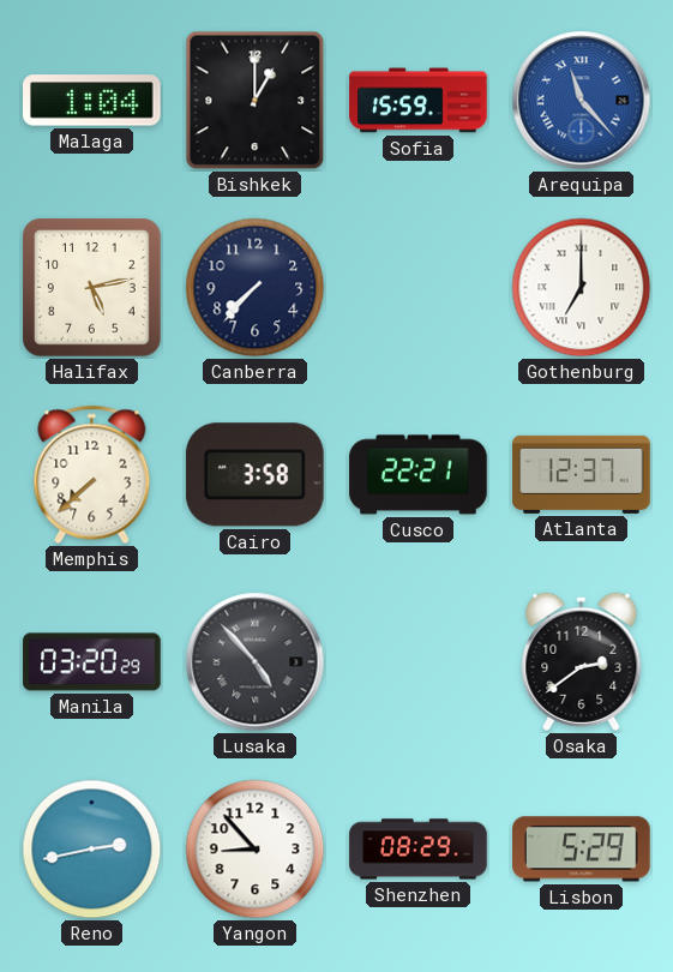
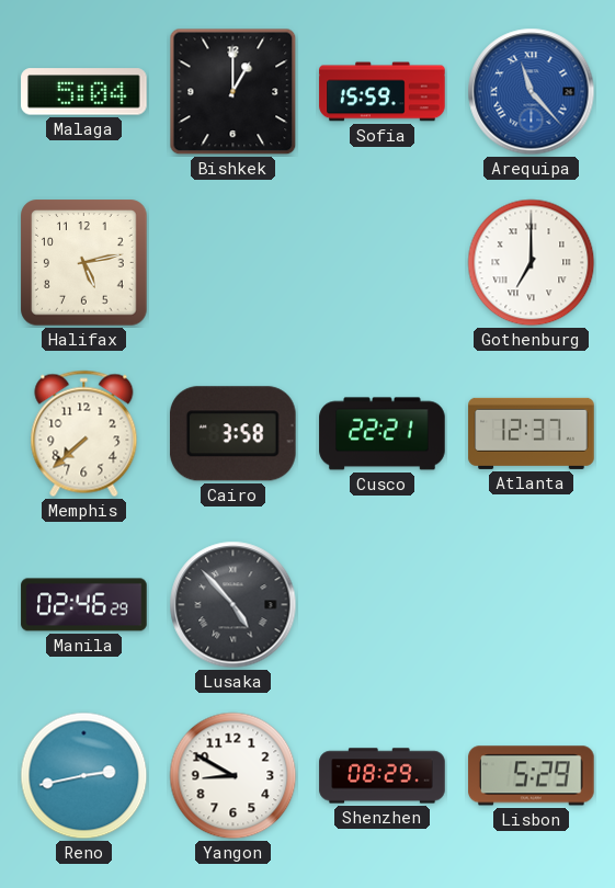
Malaga: 1:04 -> 5:04
Canberra: 7:37 -> none
Manila: 03:20 -> 02:46
Osaka: 2:39 -> none
Yangon: 8:53 -> 8:50
